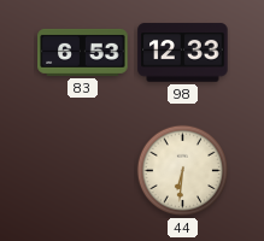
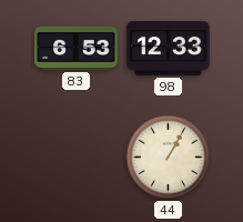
44: 6:31 -> 1:05
